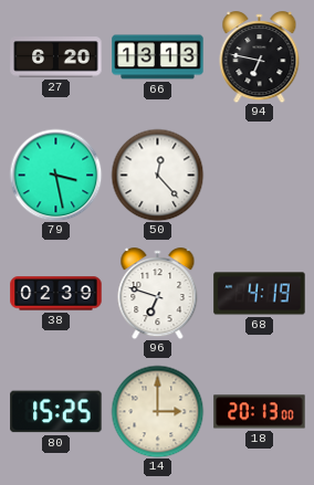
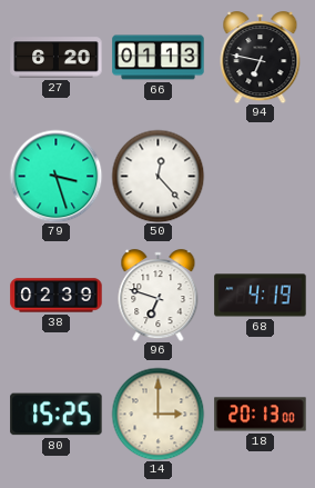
66: 13:13 -> 01:13
79: 3:28 -> 3:27
